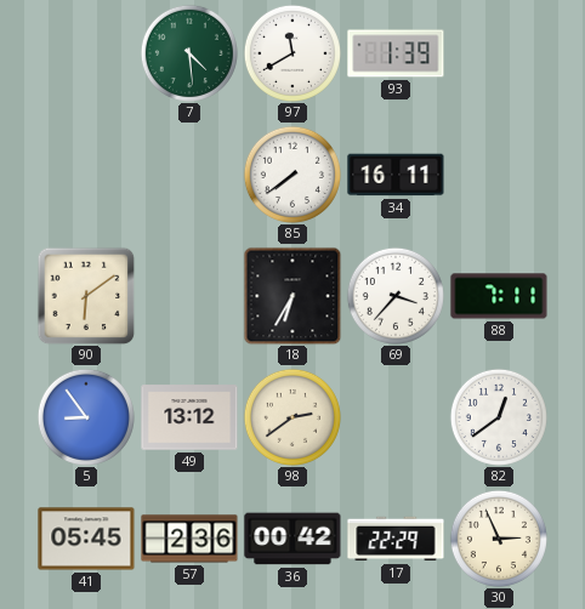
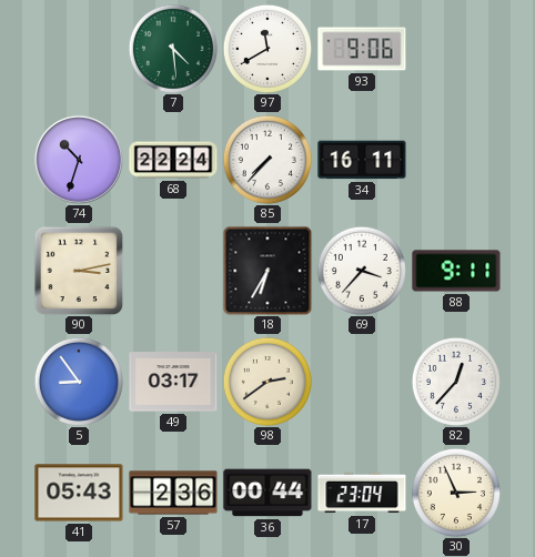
93: 1:39 -> 9:06
74: none -> 10:33
68: none -> 22:24
85: 7:39 -> 7:37
90: 6:09 -> 3:13
88: 7:11 -> 9:11
49: 13:12 -> 03:17
82: 12:39 -> 12:37
41: 05:45 -> 05:43
36: 00:42 -> 00:44
17: 22:29 -> 23:04
